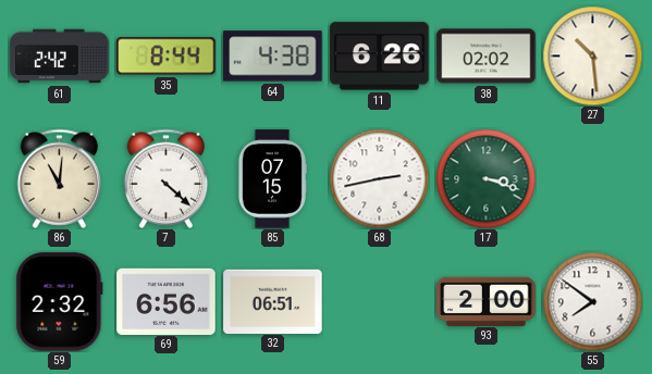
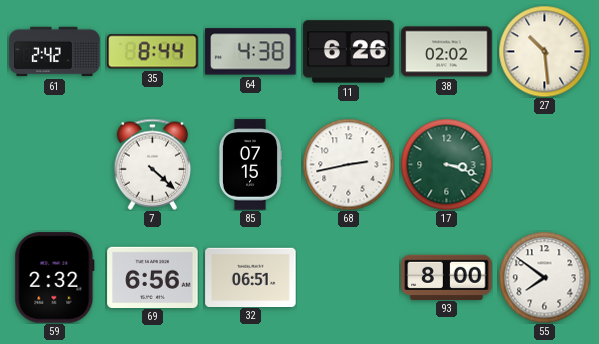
86: 11:01 -> none
93: 2:00 -> 8:00
